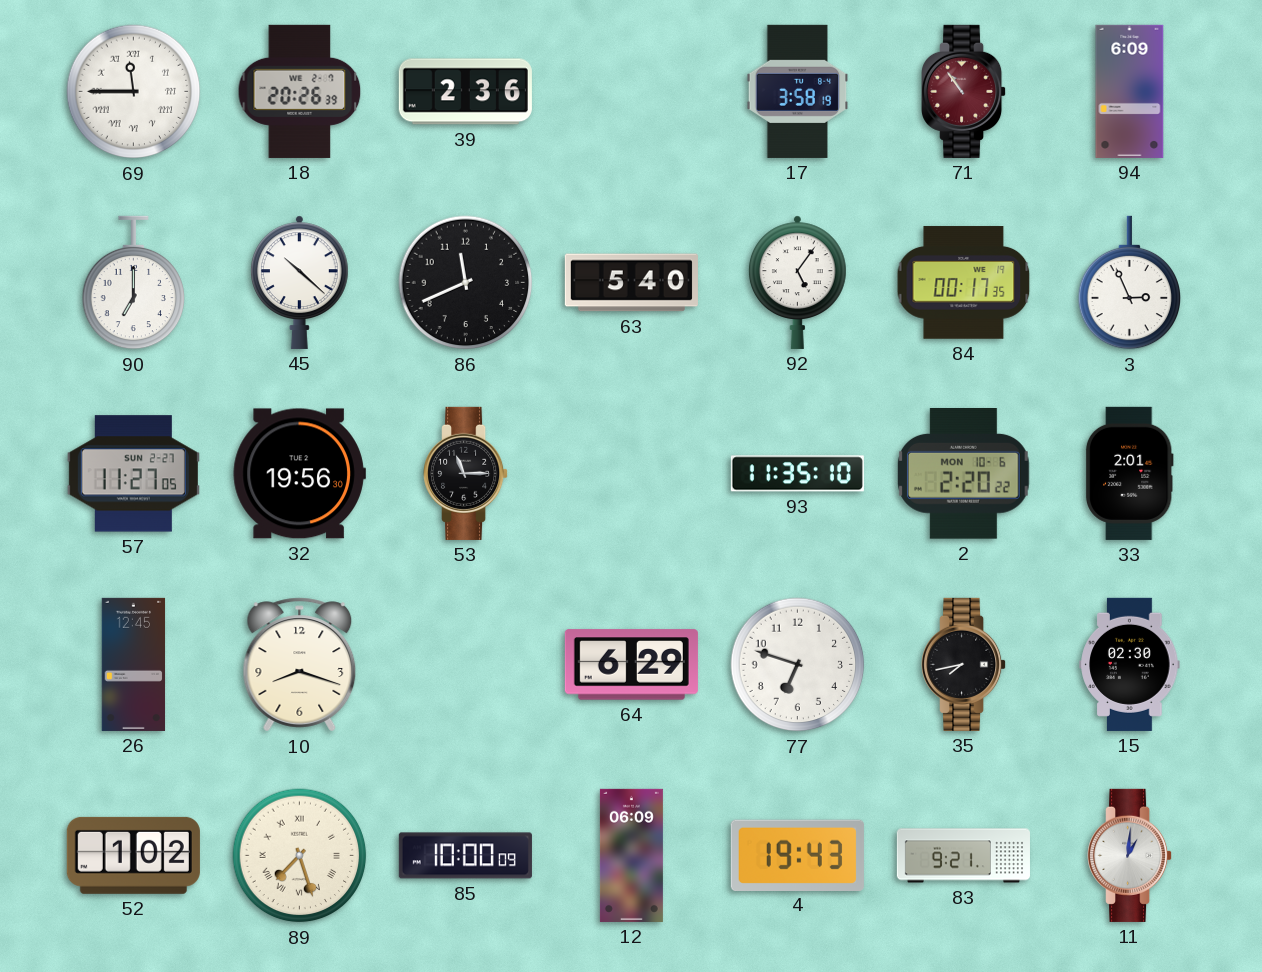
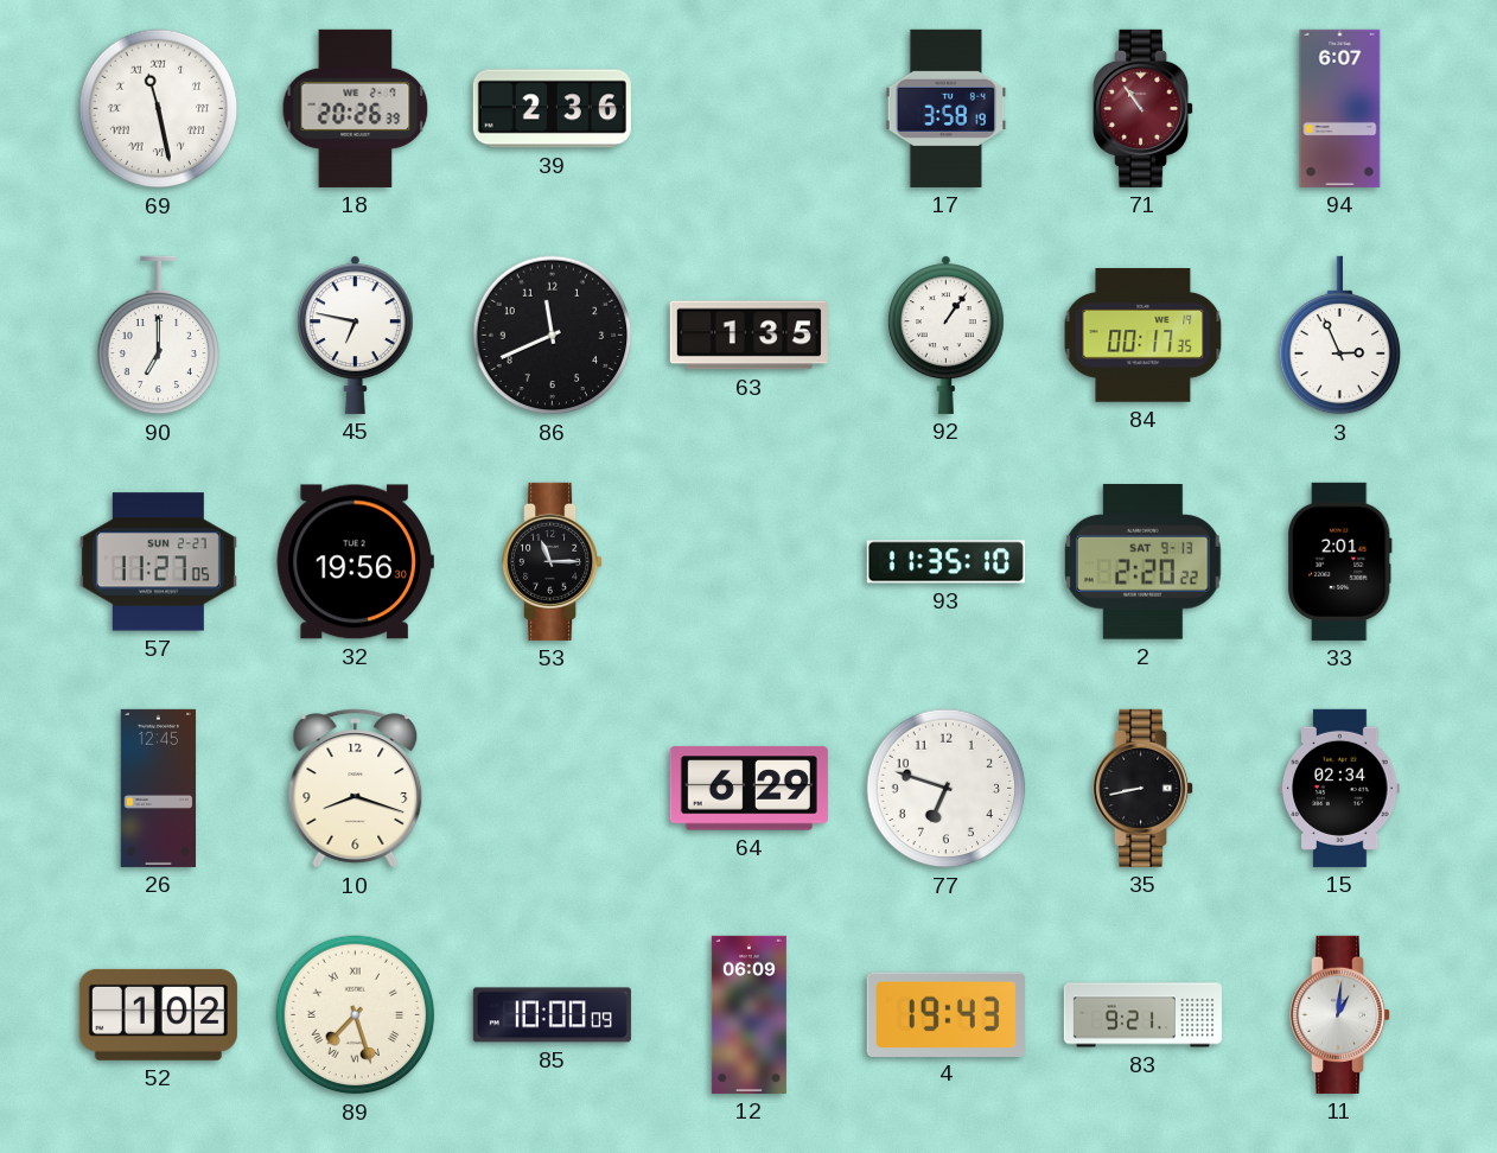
69: 11:45 -> 11:28
94: 6:09 -> 6:07
45: 10:22 -> 6:47
63: 5:40 -> 1:35
92: 5:06 -> 1:06
2 date: MON 10-6 -> SAT 9-13
35: 7:43 -> 8:43
15: 02:30 -> 02:34
